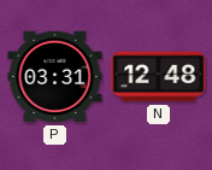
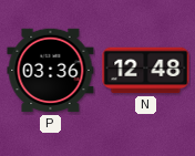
P: 03:31 -> 03:36
